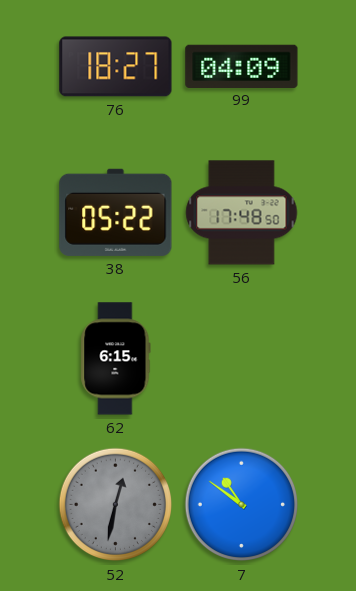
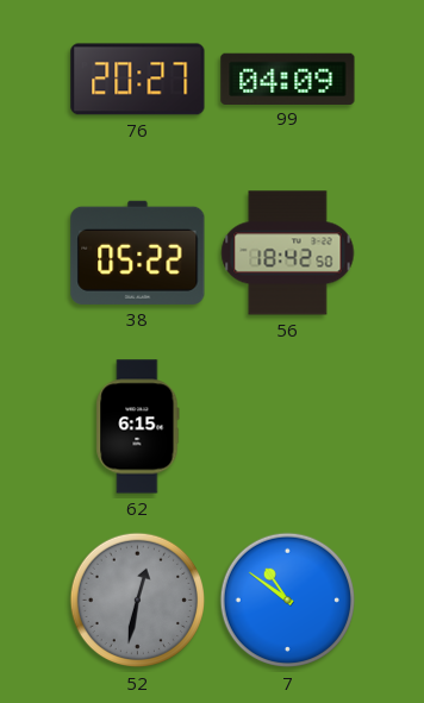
76: 18:27 -> 20:27
56: 17:48 -> 18:42
